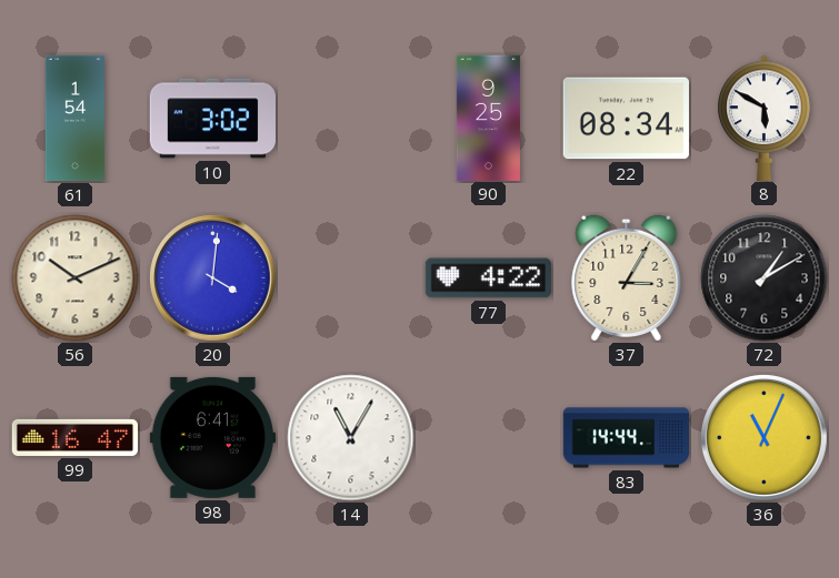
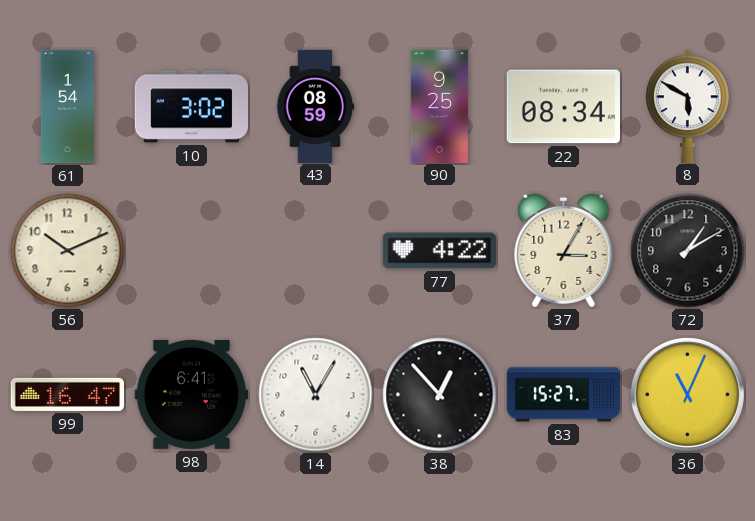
43: none -> 08:59
20: 4:01 -> none
38: none -> 12:53
83: 14:44 -> 15:27
